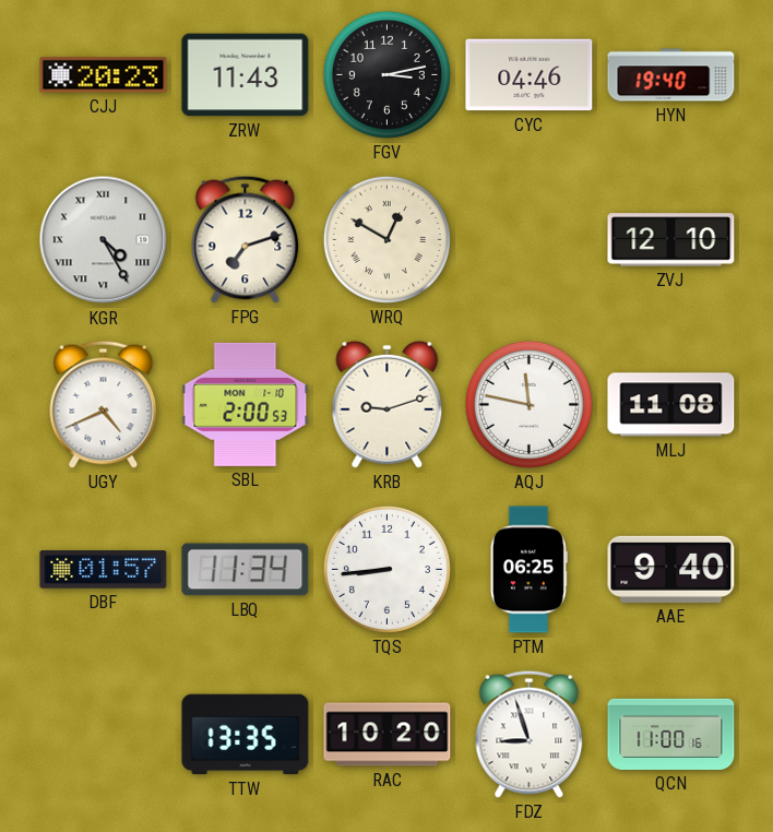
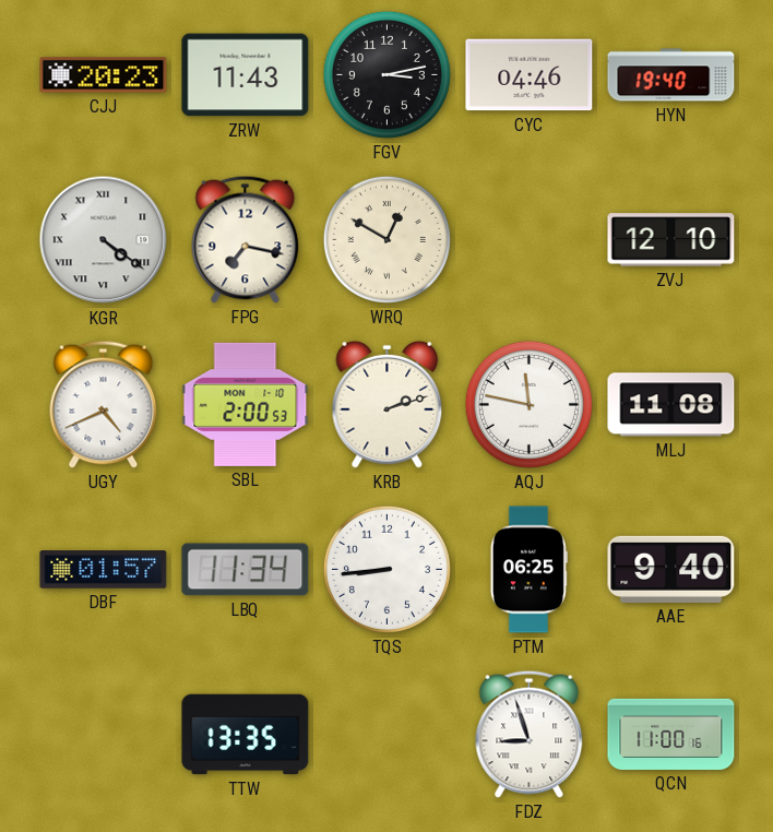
KGR: 4:25 -> 4:21
FPG: 7:12 -> 7:17
KRB: 9:12 -> 2:12
RAC: 10:20 -> none
